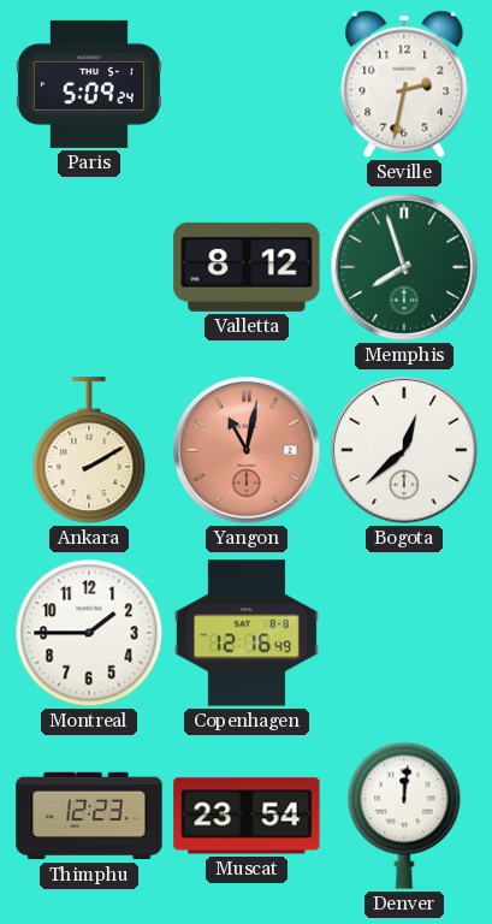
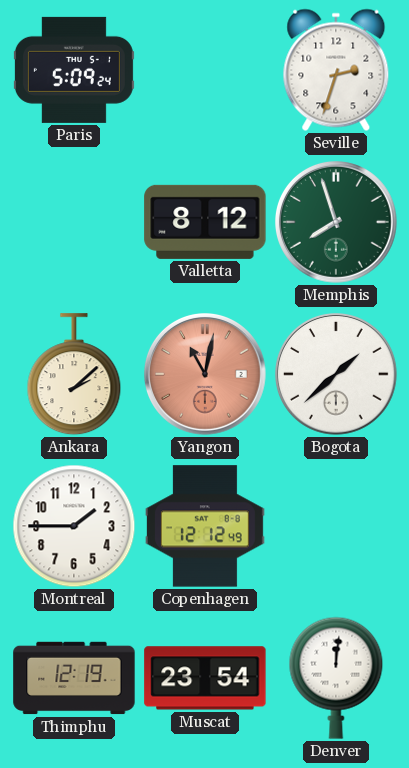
Seville: 2:32 -> 2:33
Ankara: 2:10 -> 2:08
Bogota: 12:38 -> 1:38
Copenhagen: 12:16 -> 12:12
Thimphu: 12:23 -> 12:19
